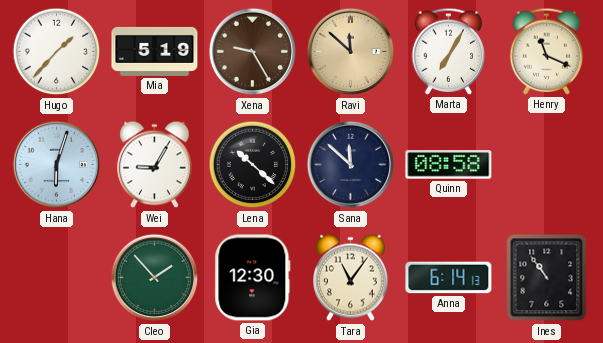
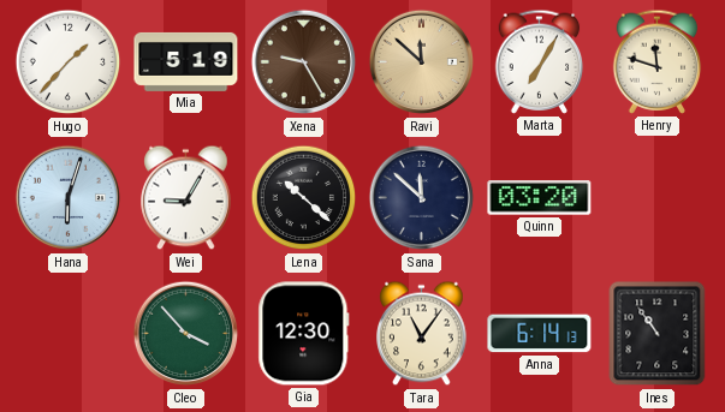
Henry: 11:19 -> 11:48
Quinn: 08:58 -> 03:20
Cleo: 1:53 -> 3:53
